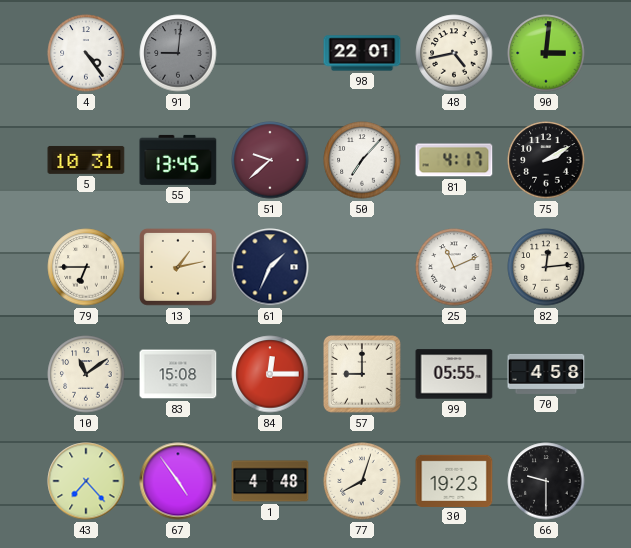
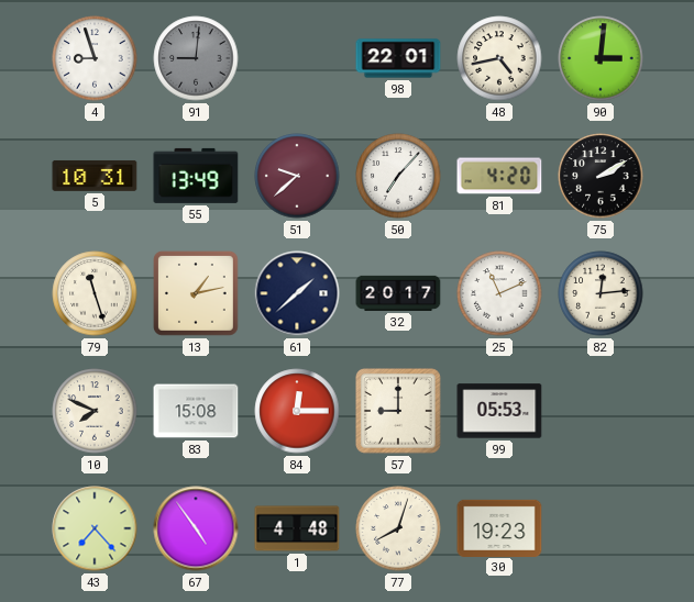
4: 4:24 -> 8:57
55: 13:45 -> 13:49
81: 4:17 -> 4:20
79: 6:45 -> 11:27
61: 1:34 -> 1:38
32: none -> 20:17
10: 11:09 -> 7:49
99: 05:55 -> 05:53
70: 4:58 -> none
66: 9:30 -> none
